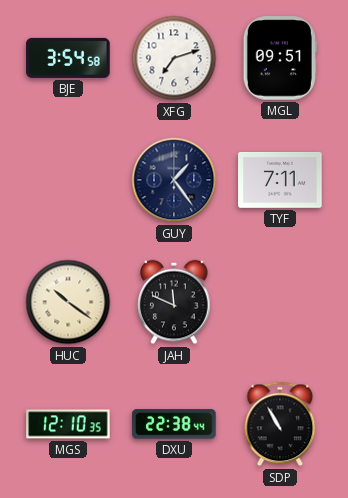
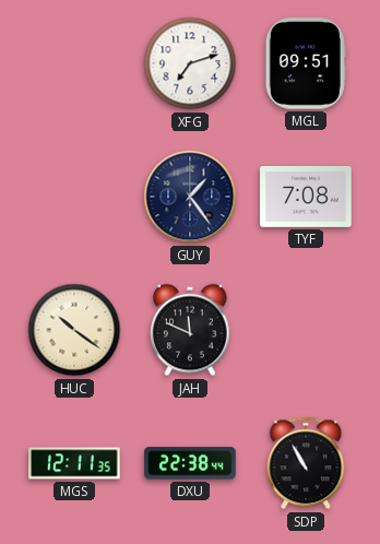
BJE: 3:54 -> none
TYF: 7:11 -> 7:08
MGS: 12:10 -> 12:11
